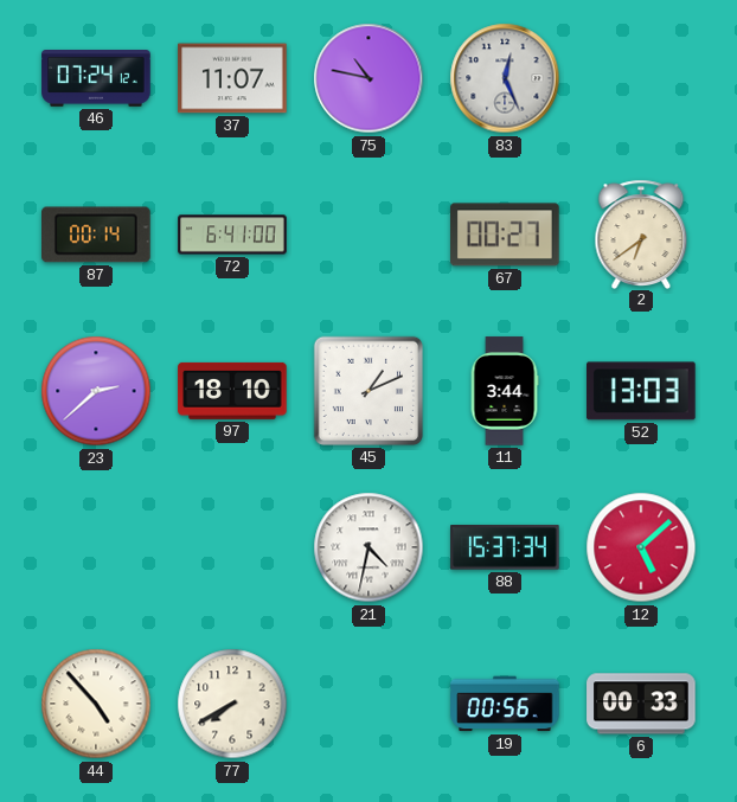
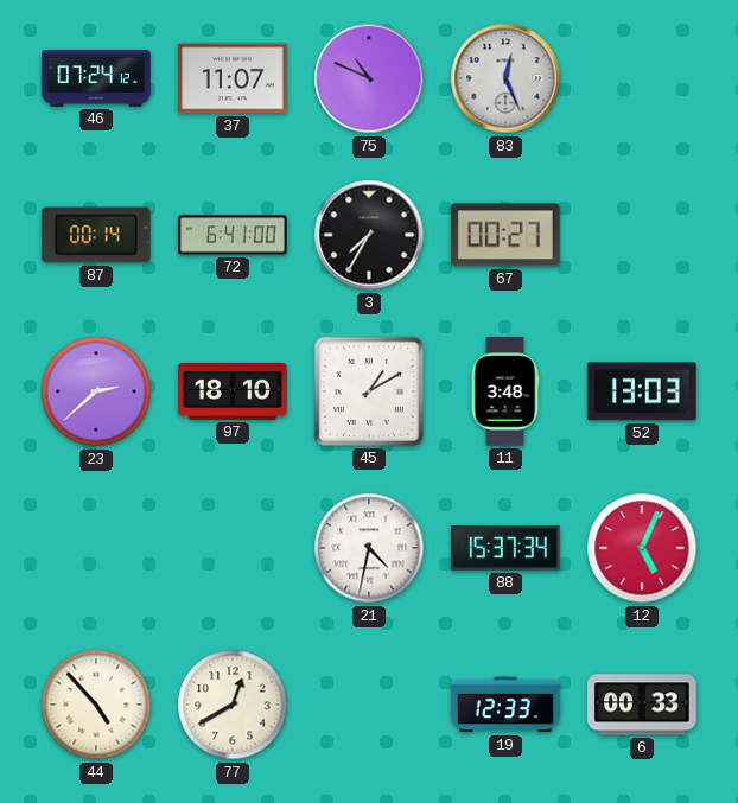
75: 10:47 -> 10:49
3: none -> 7:35
2: 6:39 -> none
45: 1:11 -> 1:10
11: 3:44 -> 3:48
12: 5:08 -> 5:04
77: 7:40 -> 12:40
19: 00:56 -> 12:33
